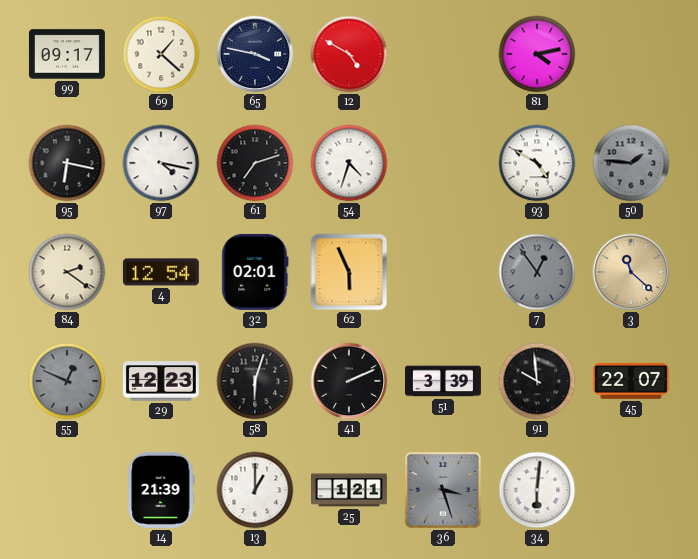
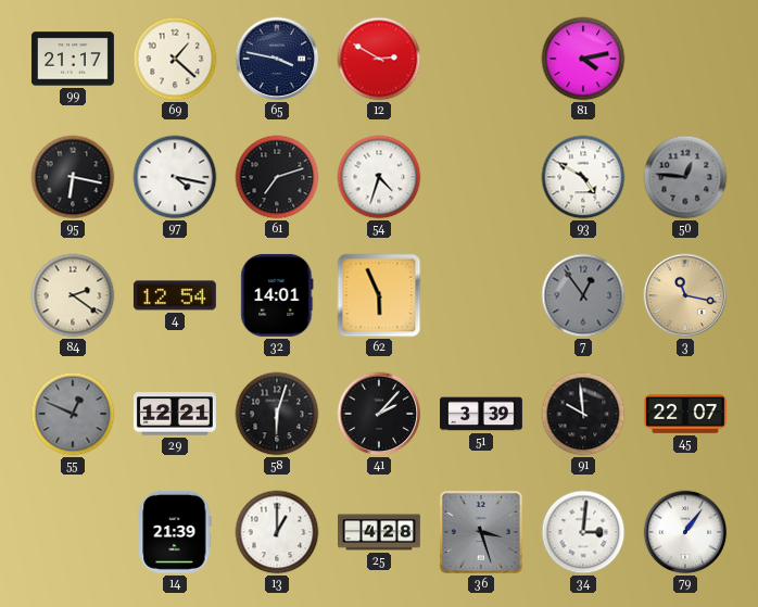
99: 09:17 -> 21:17
12: 4:50 -> 2:50
50: 1:46 -> 12:46
32: 02:01 -> 14:01
3: 11:22 -> 11:17
29: 12:23 -> 12:21
41: 2:11 -> 2:07
25: 1:21 -> 4:28
34: 6:01 -> 3:01
79: none -> 1:06
